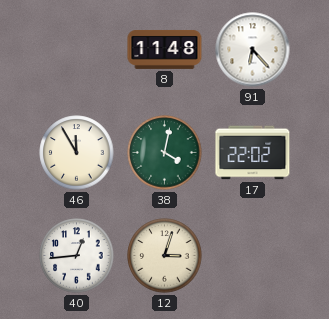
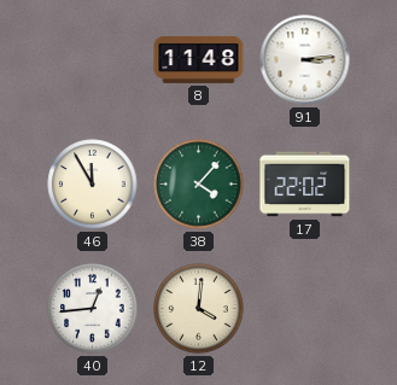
91: 6:23 -> 3:14
38: 4:02 -> 4:07
12: 3:03 -> 4:01
